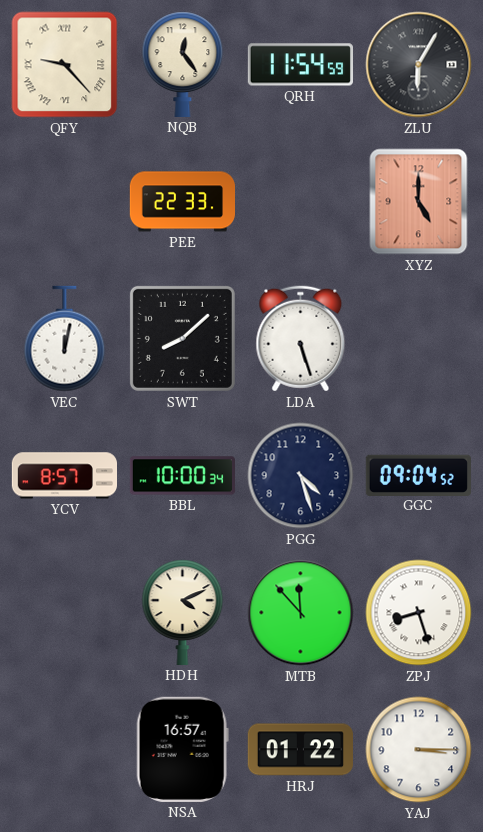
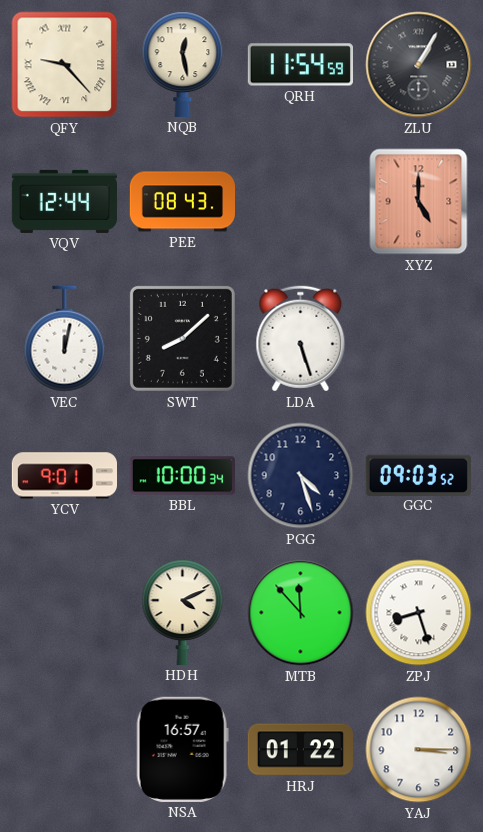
NQB: 12:24 -> 12:28
ZLU: 6:05 -> 1:05
VQV: none -> 12:44
PEE: 22:33 -> 08:43
YCV: 8:57 -> 9:01
GGC: 09:04 -> 09:03
